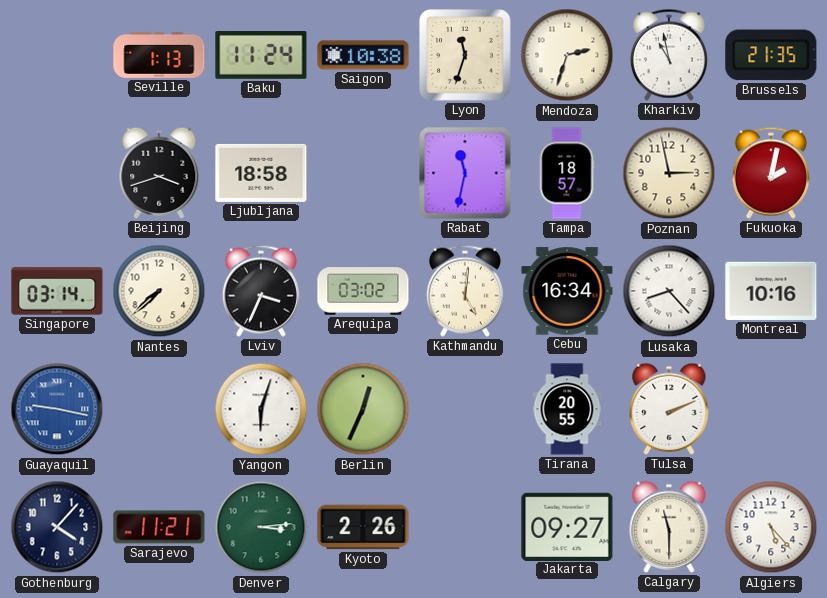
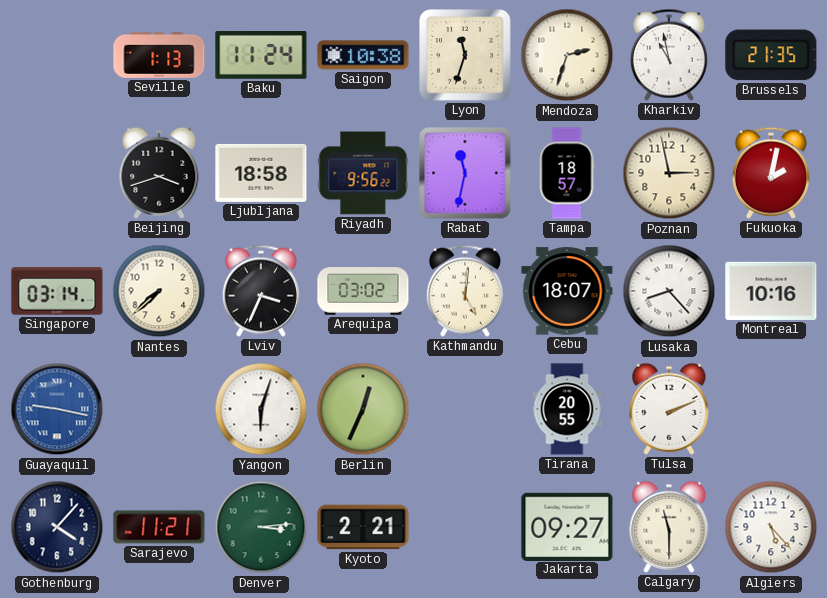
Riyadh: none -> 9:56
Cebu: 16:34 -> 18:07
Kyoto: 2:26 -> 2:21
